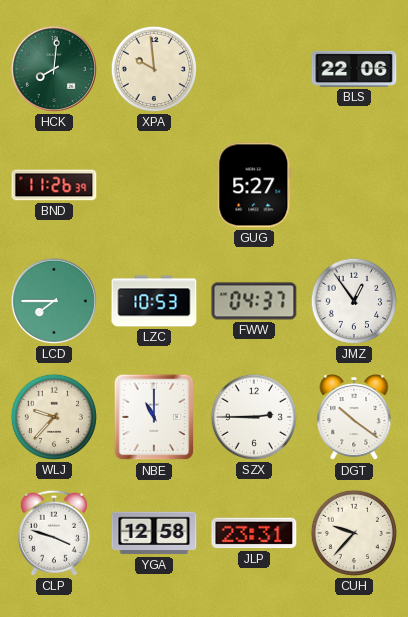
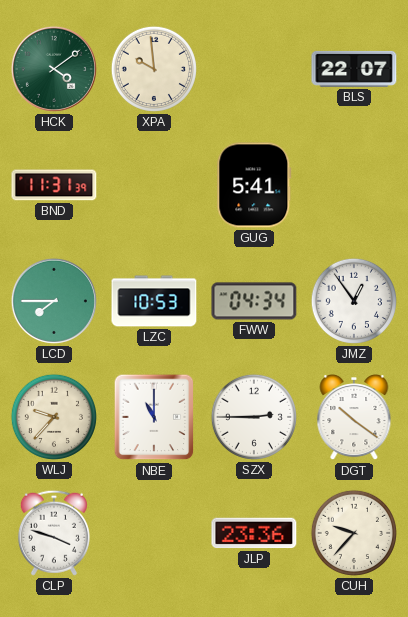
HCK: 8:01 -> 4:09
BLS: 22:06 -> 22:07
BND: 11:26 -> 11:31
GUG: 5:27 -> 5:41
FWW: 04:37 -> 04:34
YGA: 12:58 -> none
JLP: 23:31 -> 23:36
